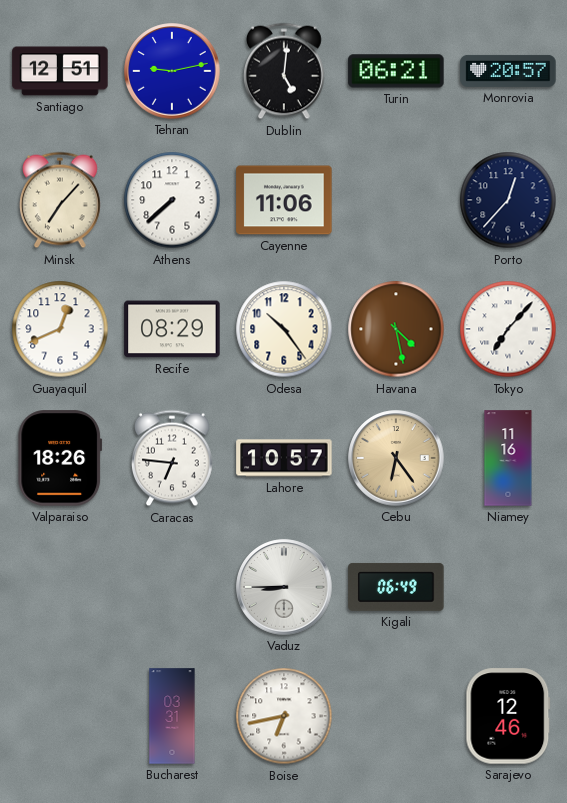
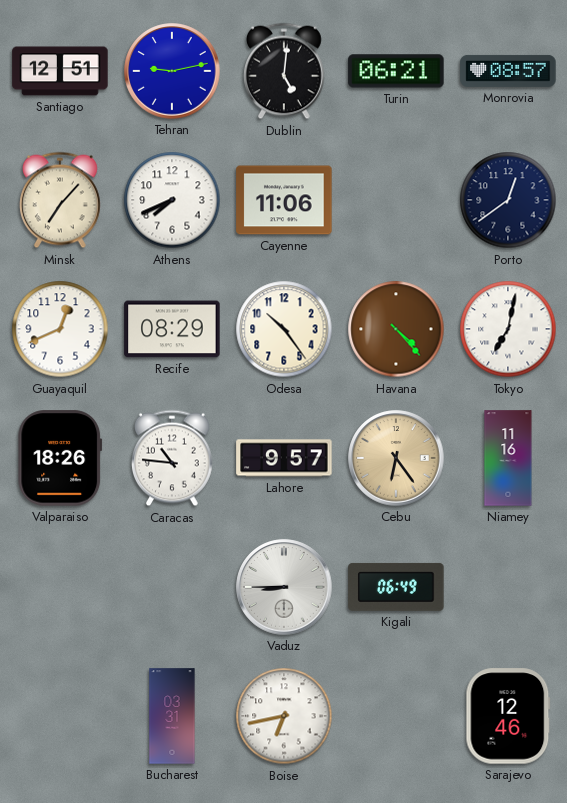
Monrovia: 20:57 -> 08:57
Athens: 7:38 -> 7:41
Porto: 12:37 -> 12:39
Havana: 4:28 -> 4:23
Tokyo: 7:07 -> 7:02
Caracas: 6:46 -> 10:46
Lahore: 10:57 -> 9:57
